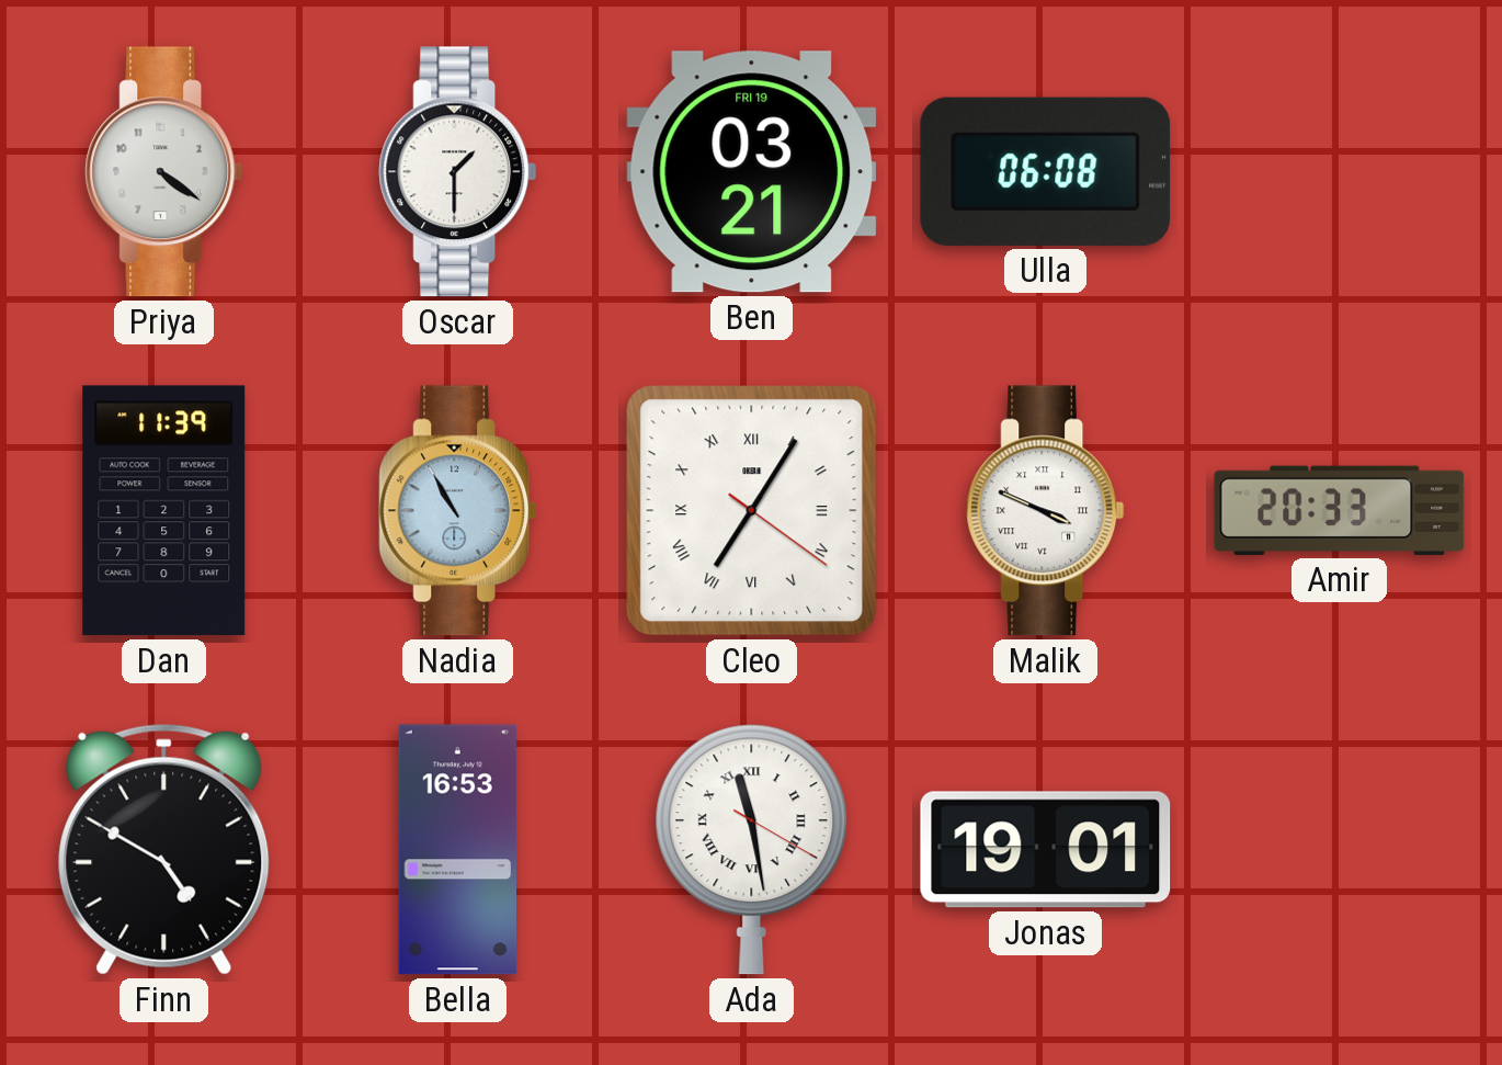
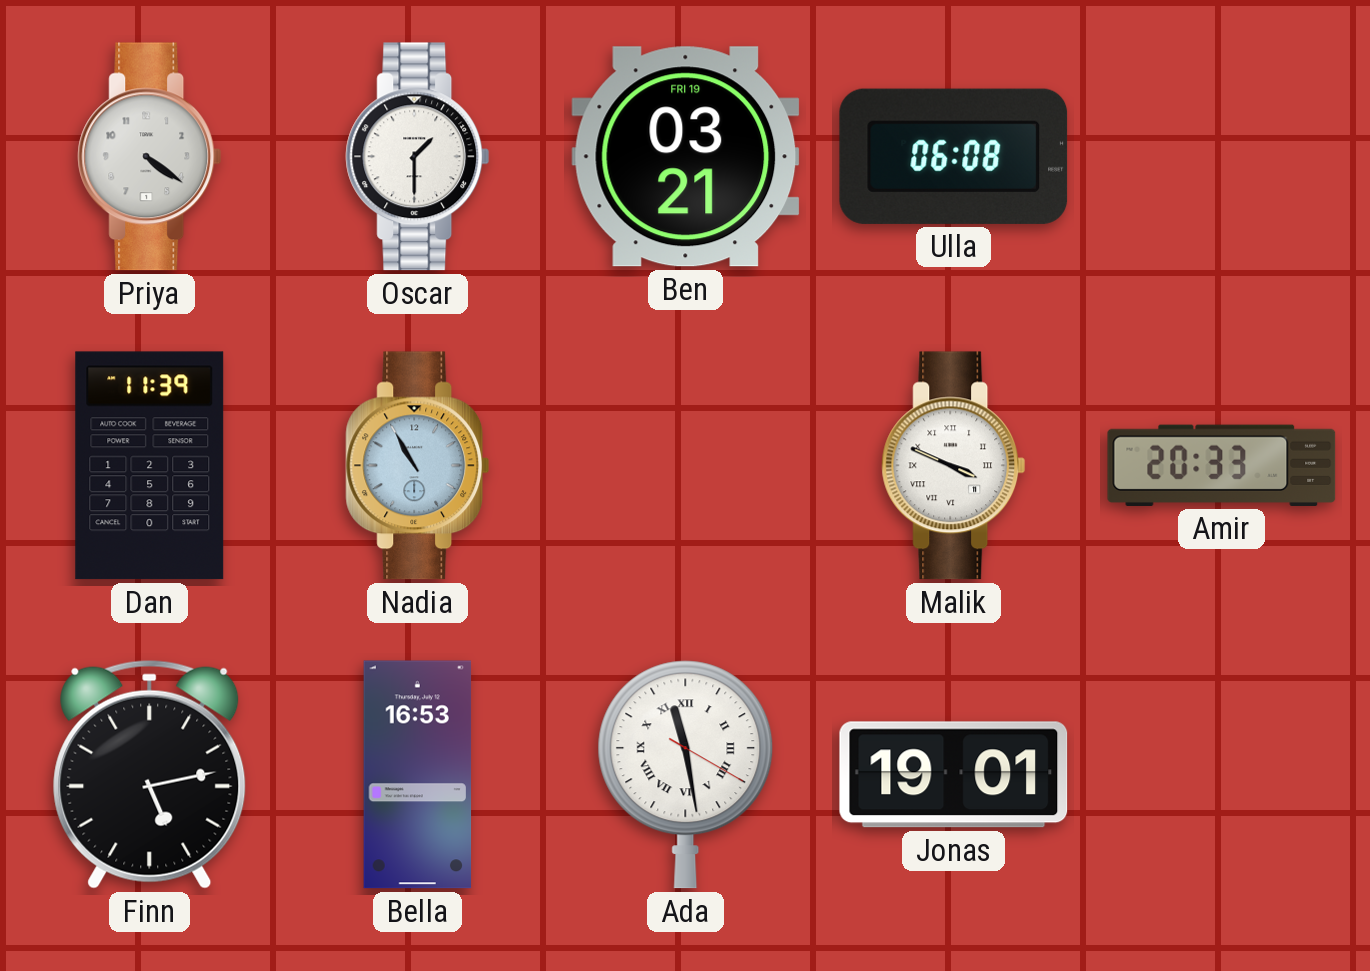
Cleo: 7:05 -> none
Finn: 4:50 -> 5:13
